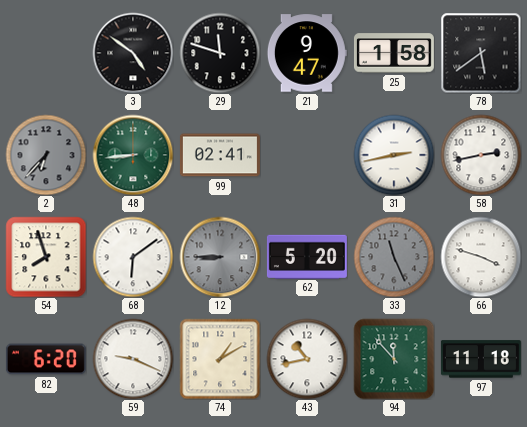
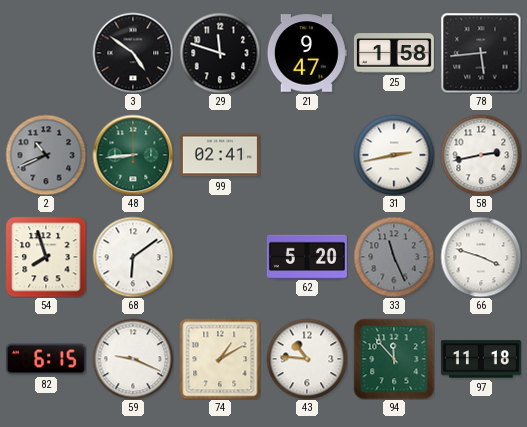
78: 5:39 -> 5:44
2: 6:37 -> 10:41
12: 8:45 -> none
82: 6:20 -> 6:15
43: 10:43 -> 10:46
